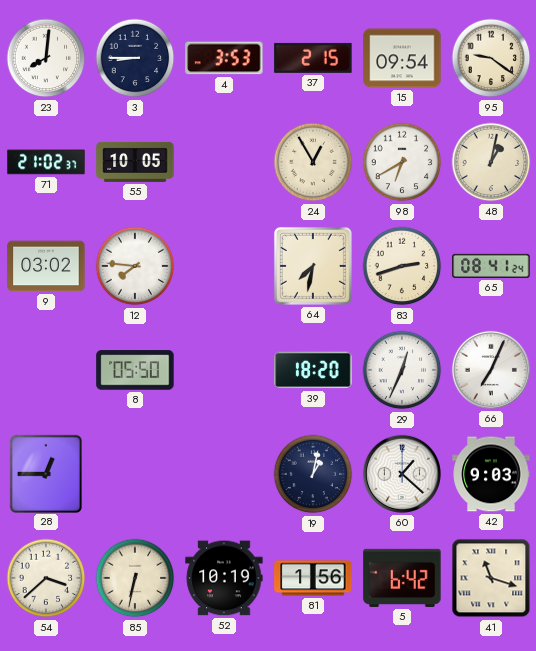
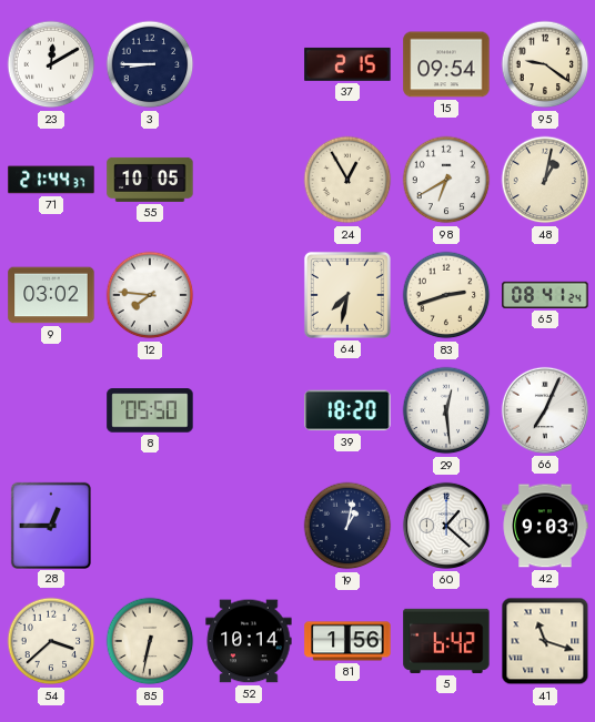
23: 8:01 -> 12:10
4: 3:53 -> none
71: 21:02 -> 21:44
29: 12:34 -> 12:29
52: 10:19 -> 10:14
